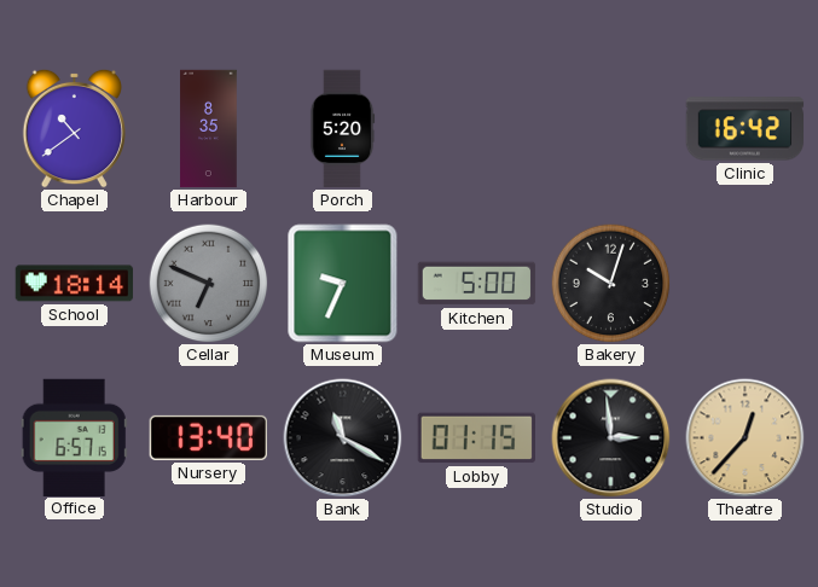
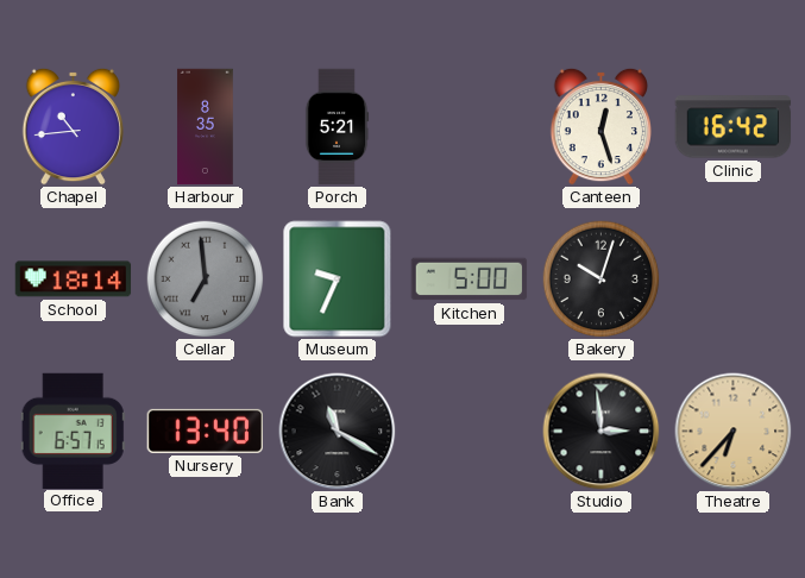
Chapel: 10:39 -> 10:44
Porch: 5:20 -> 5:21
Canteen: none -> 12:27
Cellar: 6:49 -> 6:59
Lobby: 01:15 -> none
Theatre: 12:37 -> 6:37
